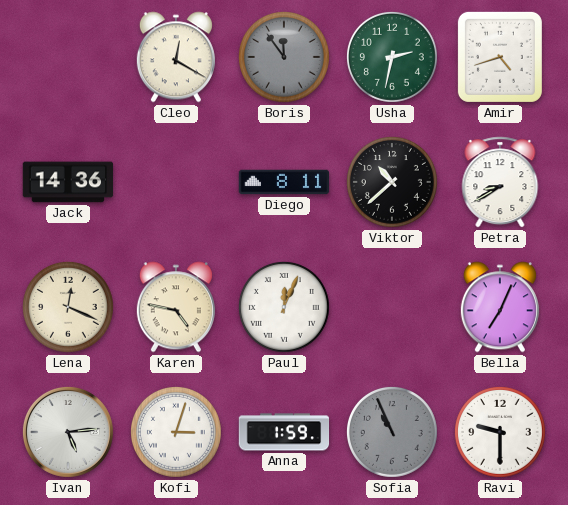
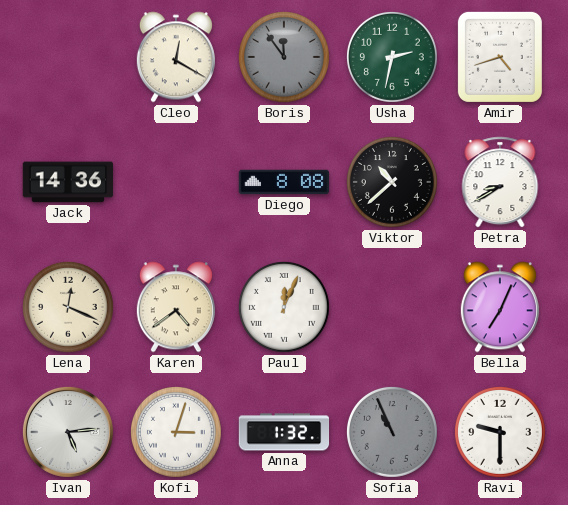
Diego: 8:11 -> 8:08
Karen: 4:47 -> 4:39
Anna: 1:59 -> 1:32
